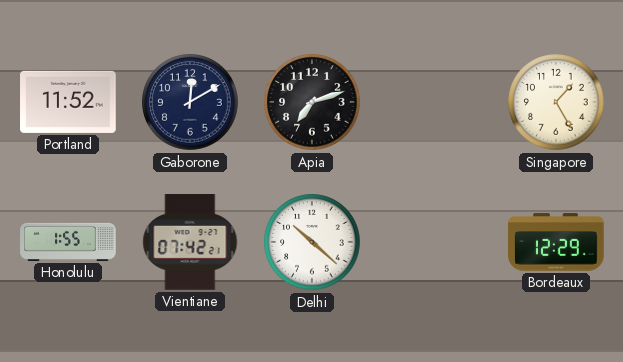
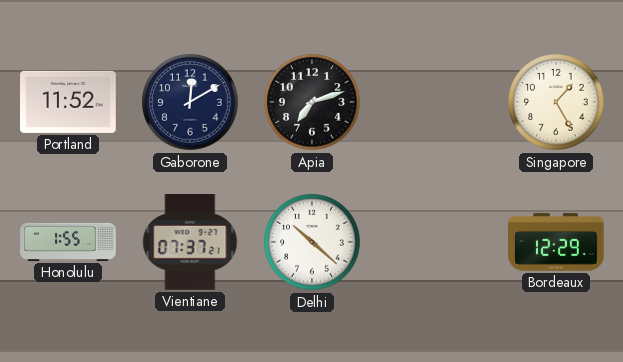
Vientiane: 07:42 -> 07:37
